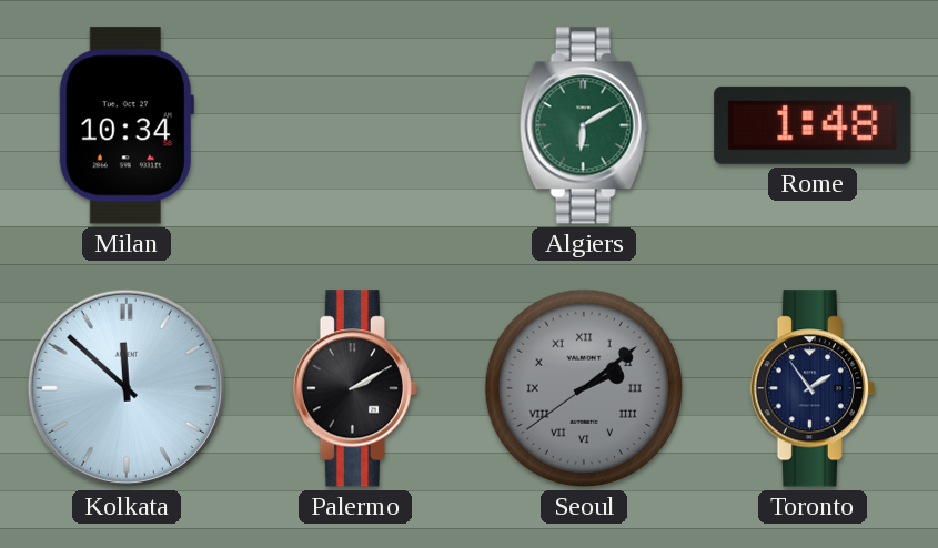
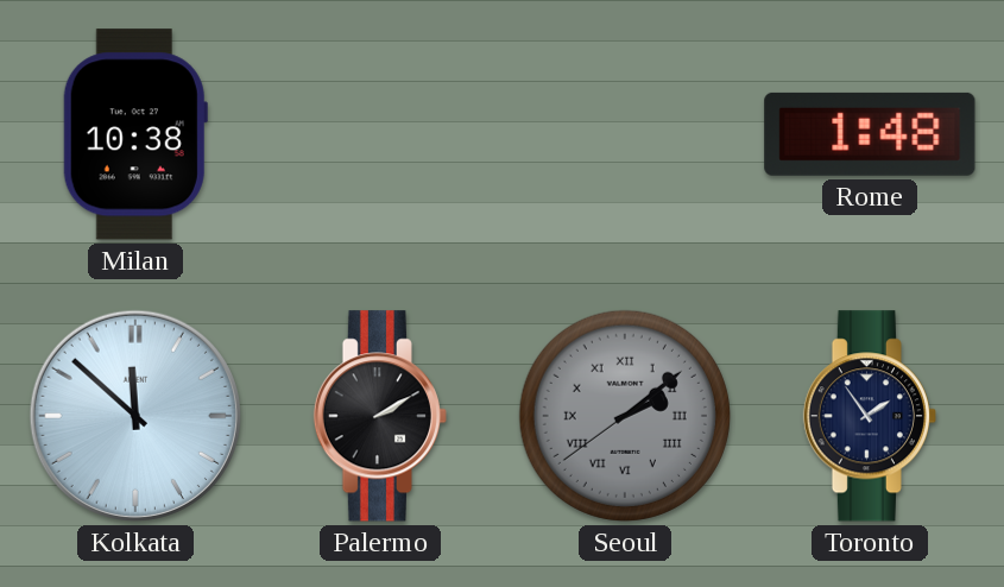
Milan: 10:34 -> 10:38
Algiers: 6:10 -> none
